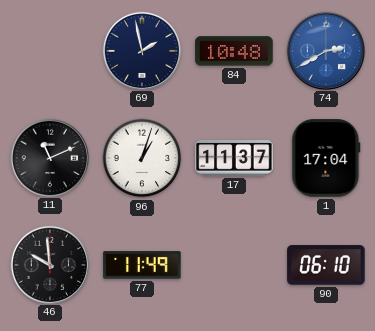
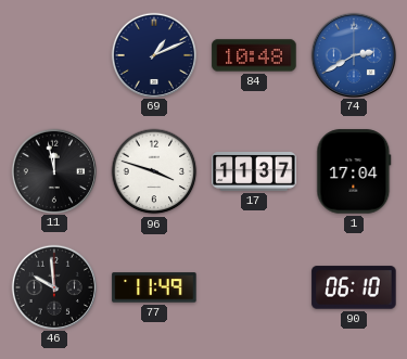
69: 1:58 -> 1:11
11: 11:11 -> 11:58
96: 1:03 -> 3:48
